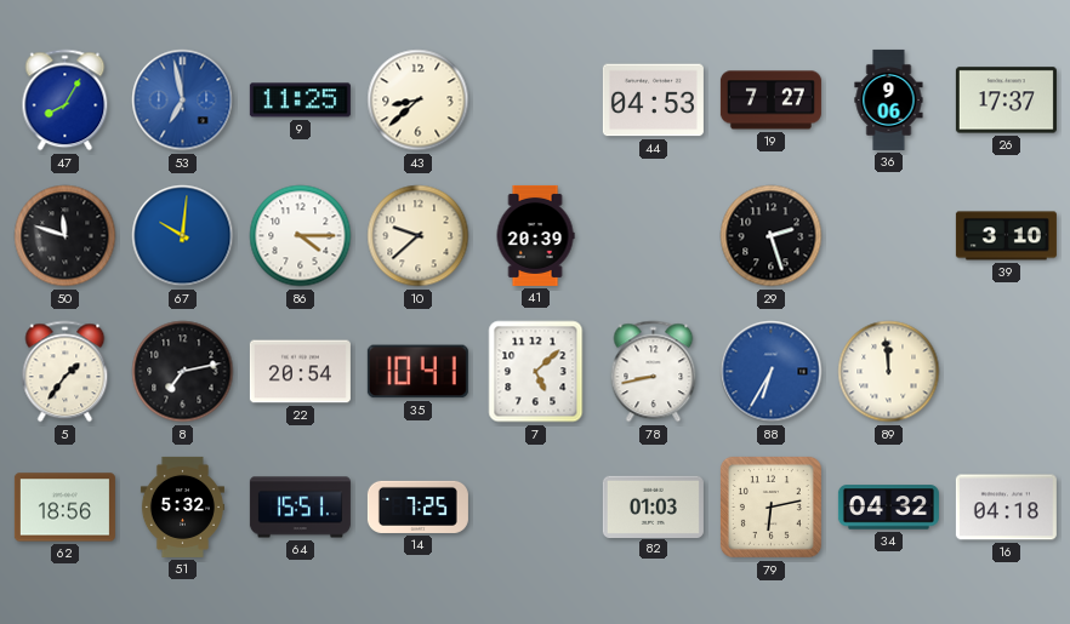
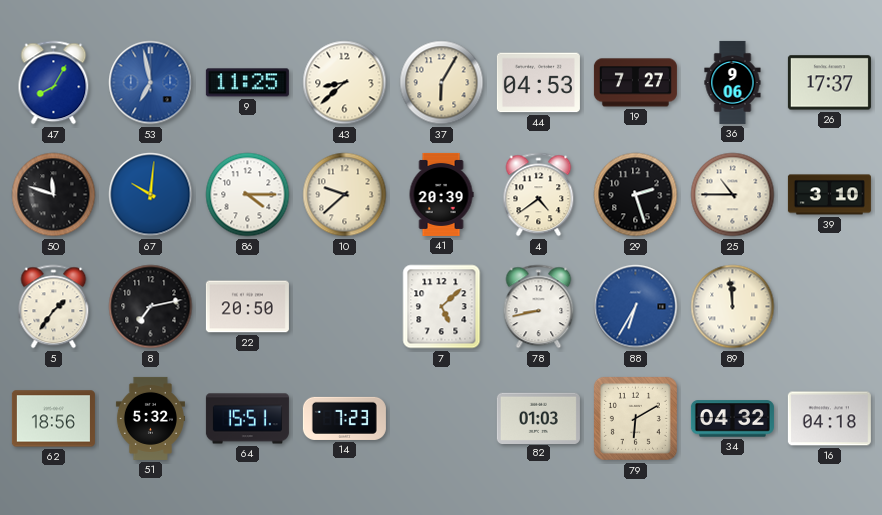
37: none -> 6:05
4: none -> 4:39
25: none -> 10:45
22: 20:54 -> 20:50
35: 10:41 -> none
14: 7:25 -> 7:23
79: 6:13 -> 6:10
